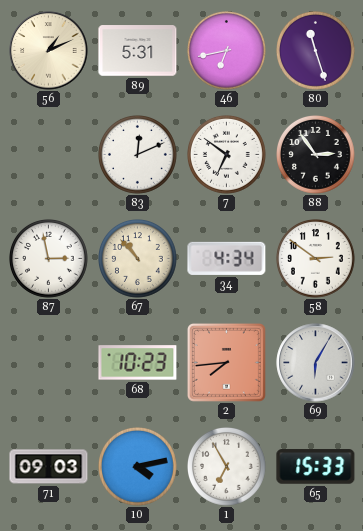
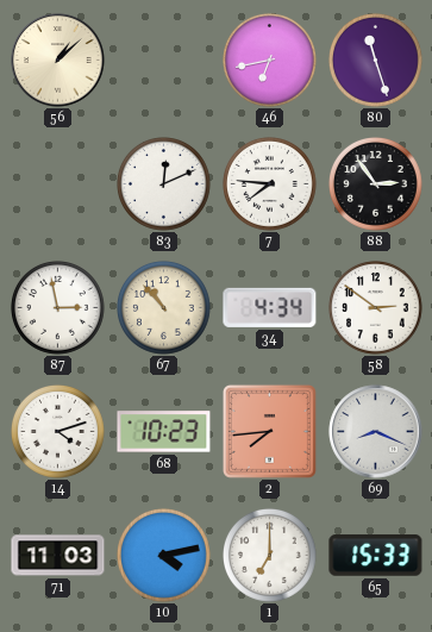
56: 1:11 -> 1:08
89: 5:31 -> none
7: 6:51 -> 7:46
14: none -> 4:12
69: 6:05 -> 8:19
71: 09:03 -> 11:03
1: 6:55 -> 7:00
